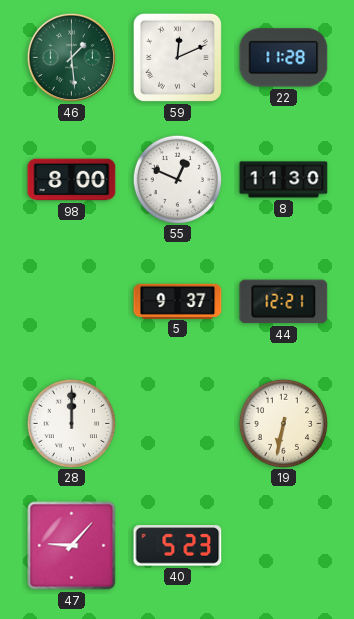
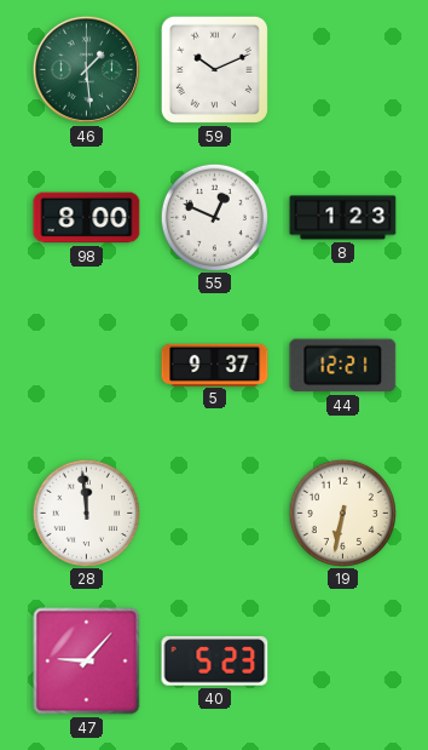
59: 12:11 -> 10:11
22: 11:28 -> none
8: 11:30 -> 1:23
28: 12:00 -> 11:59
